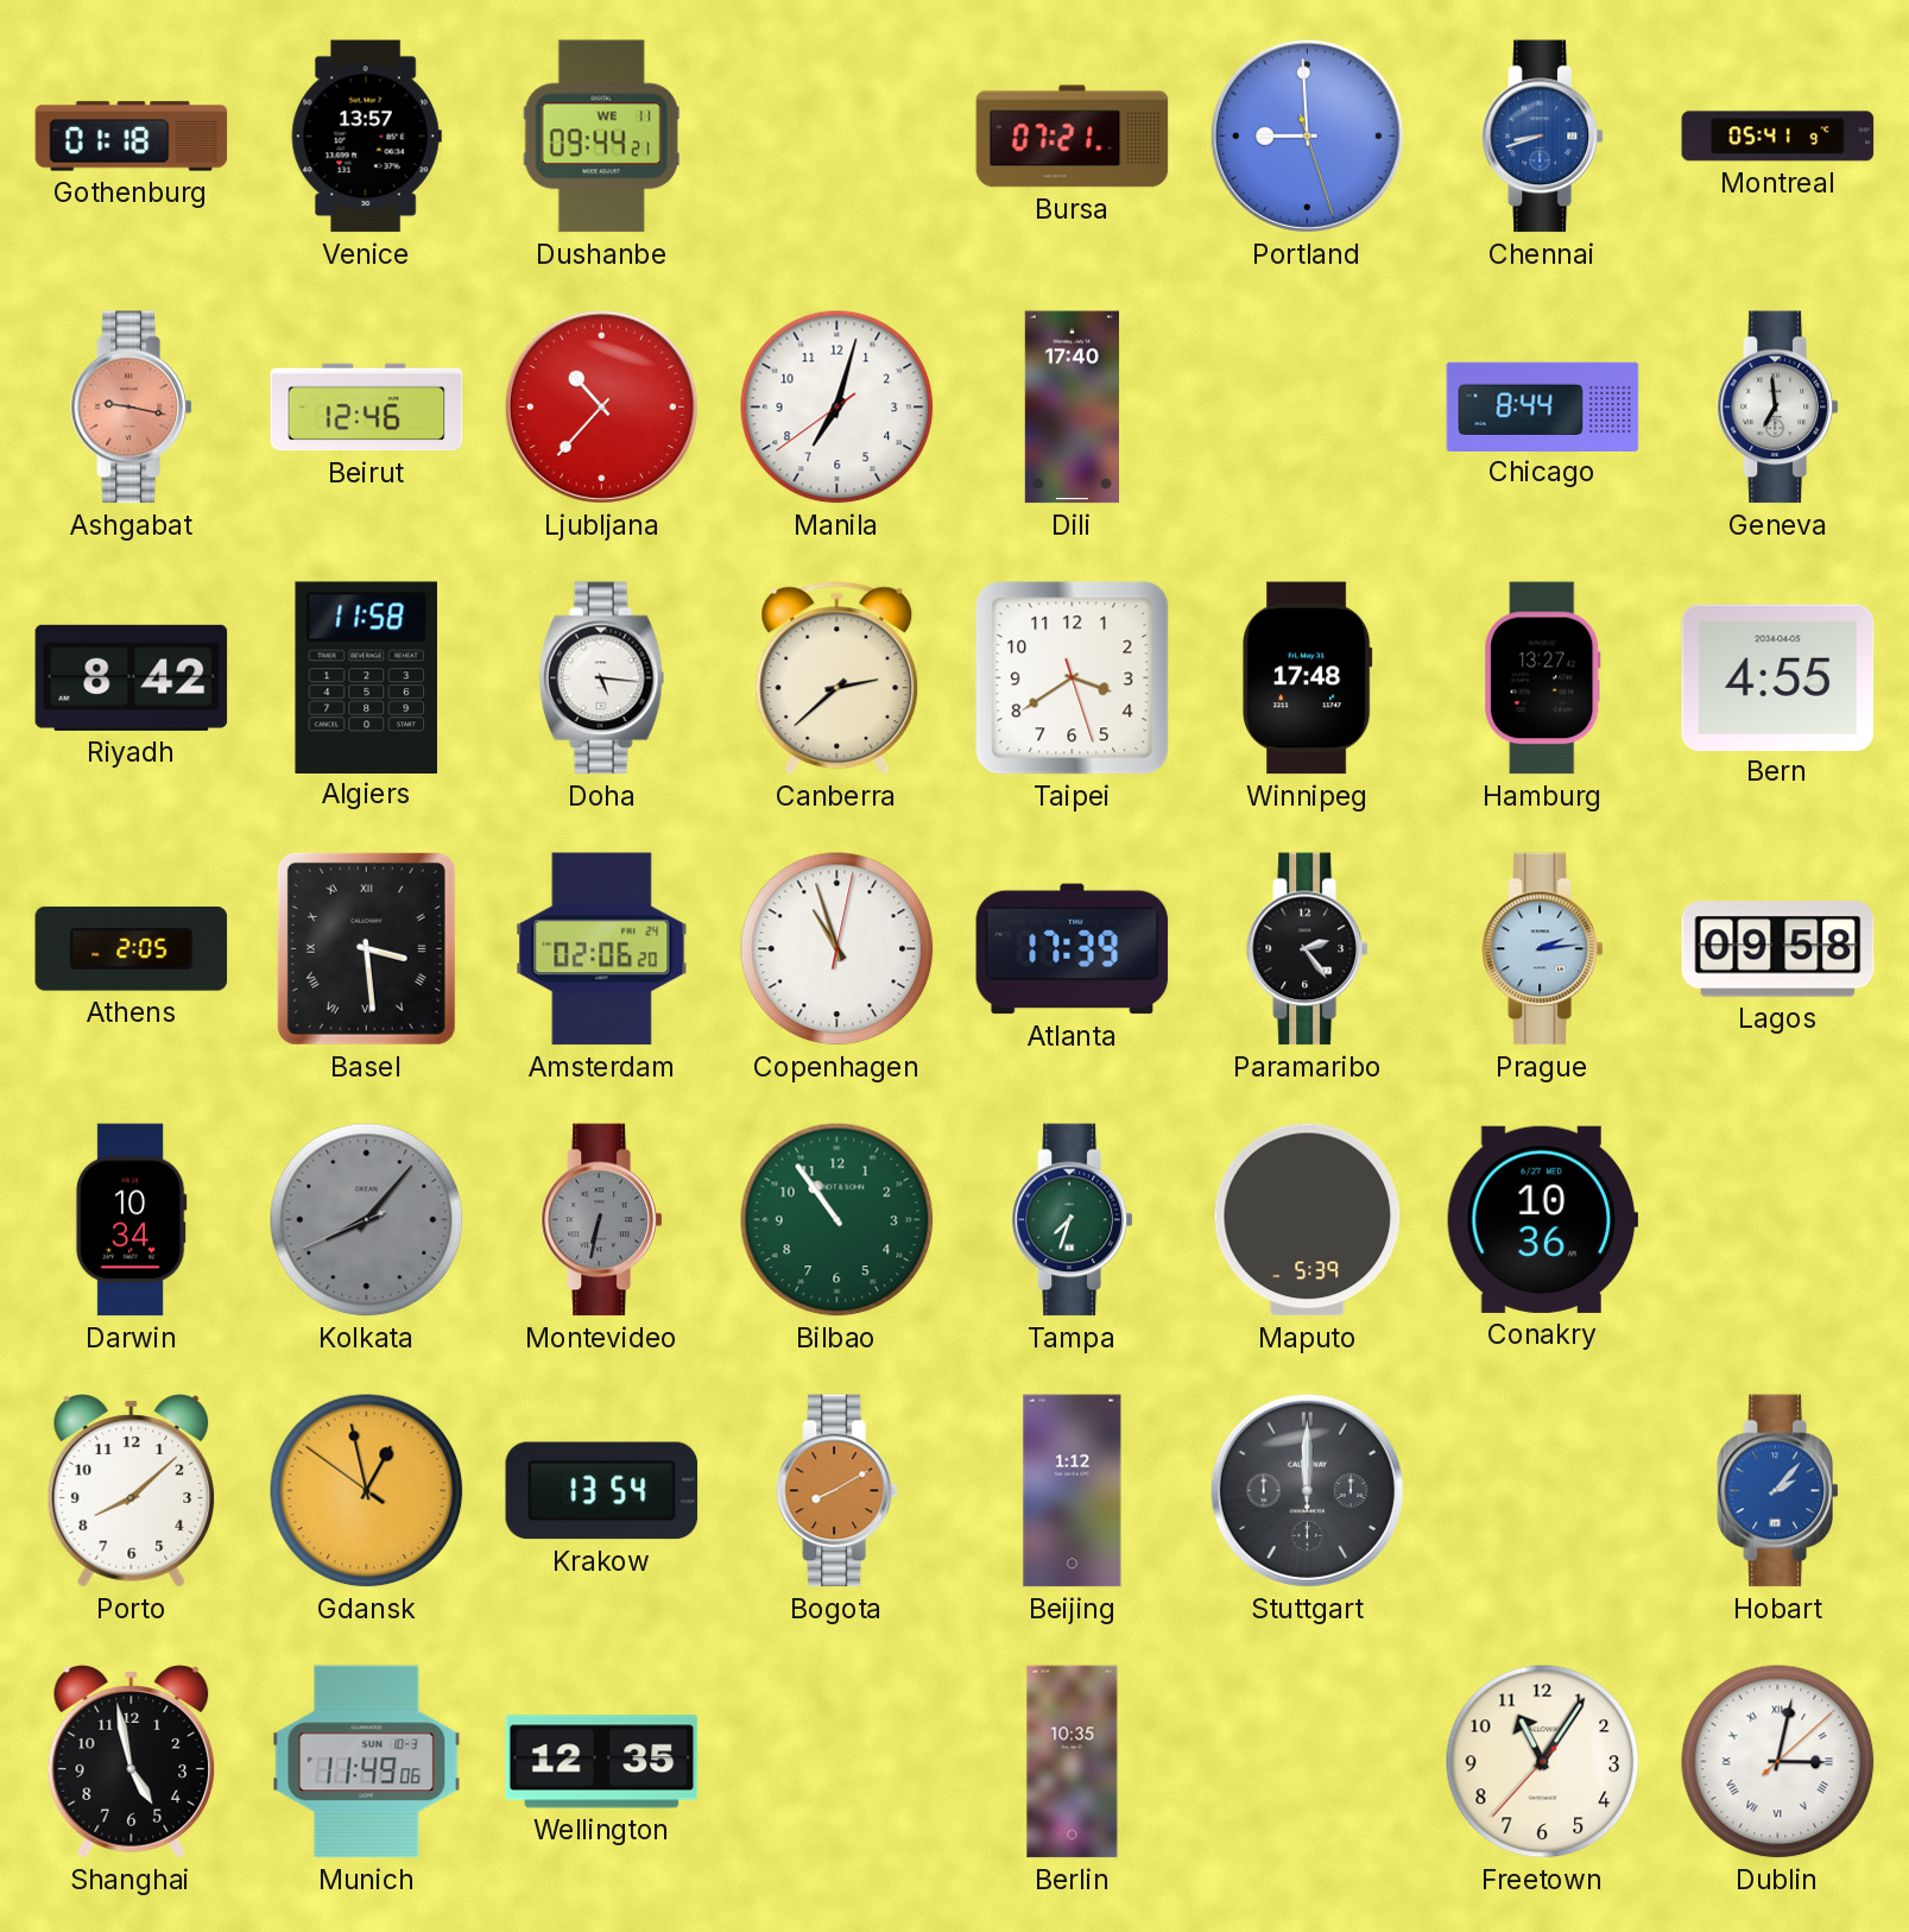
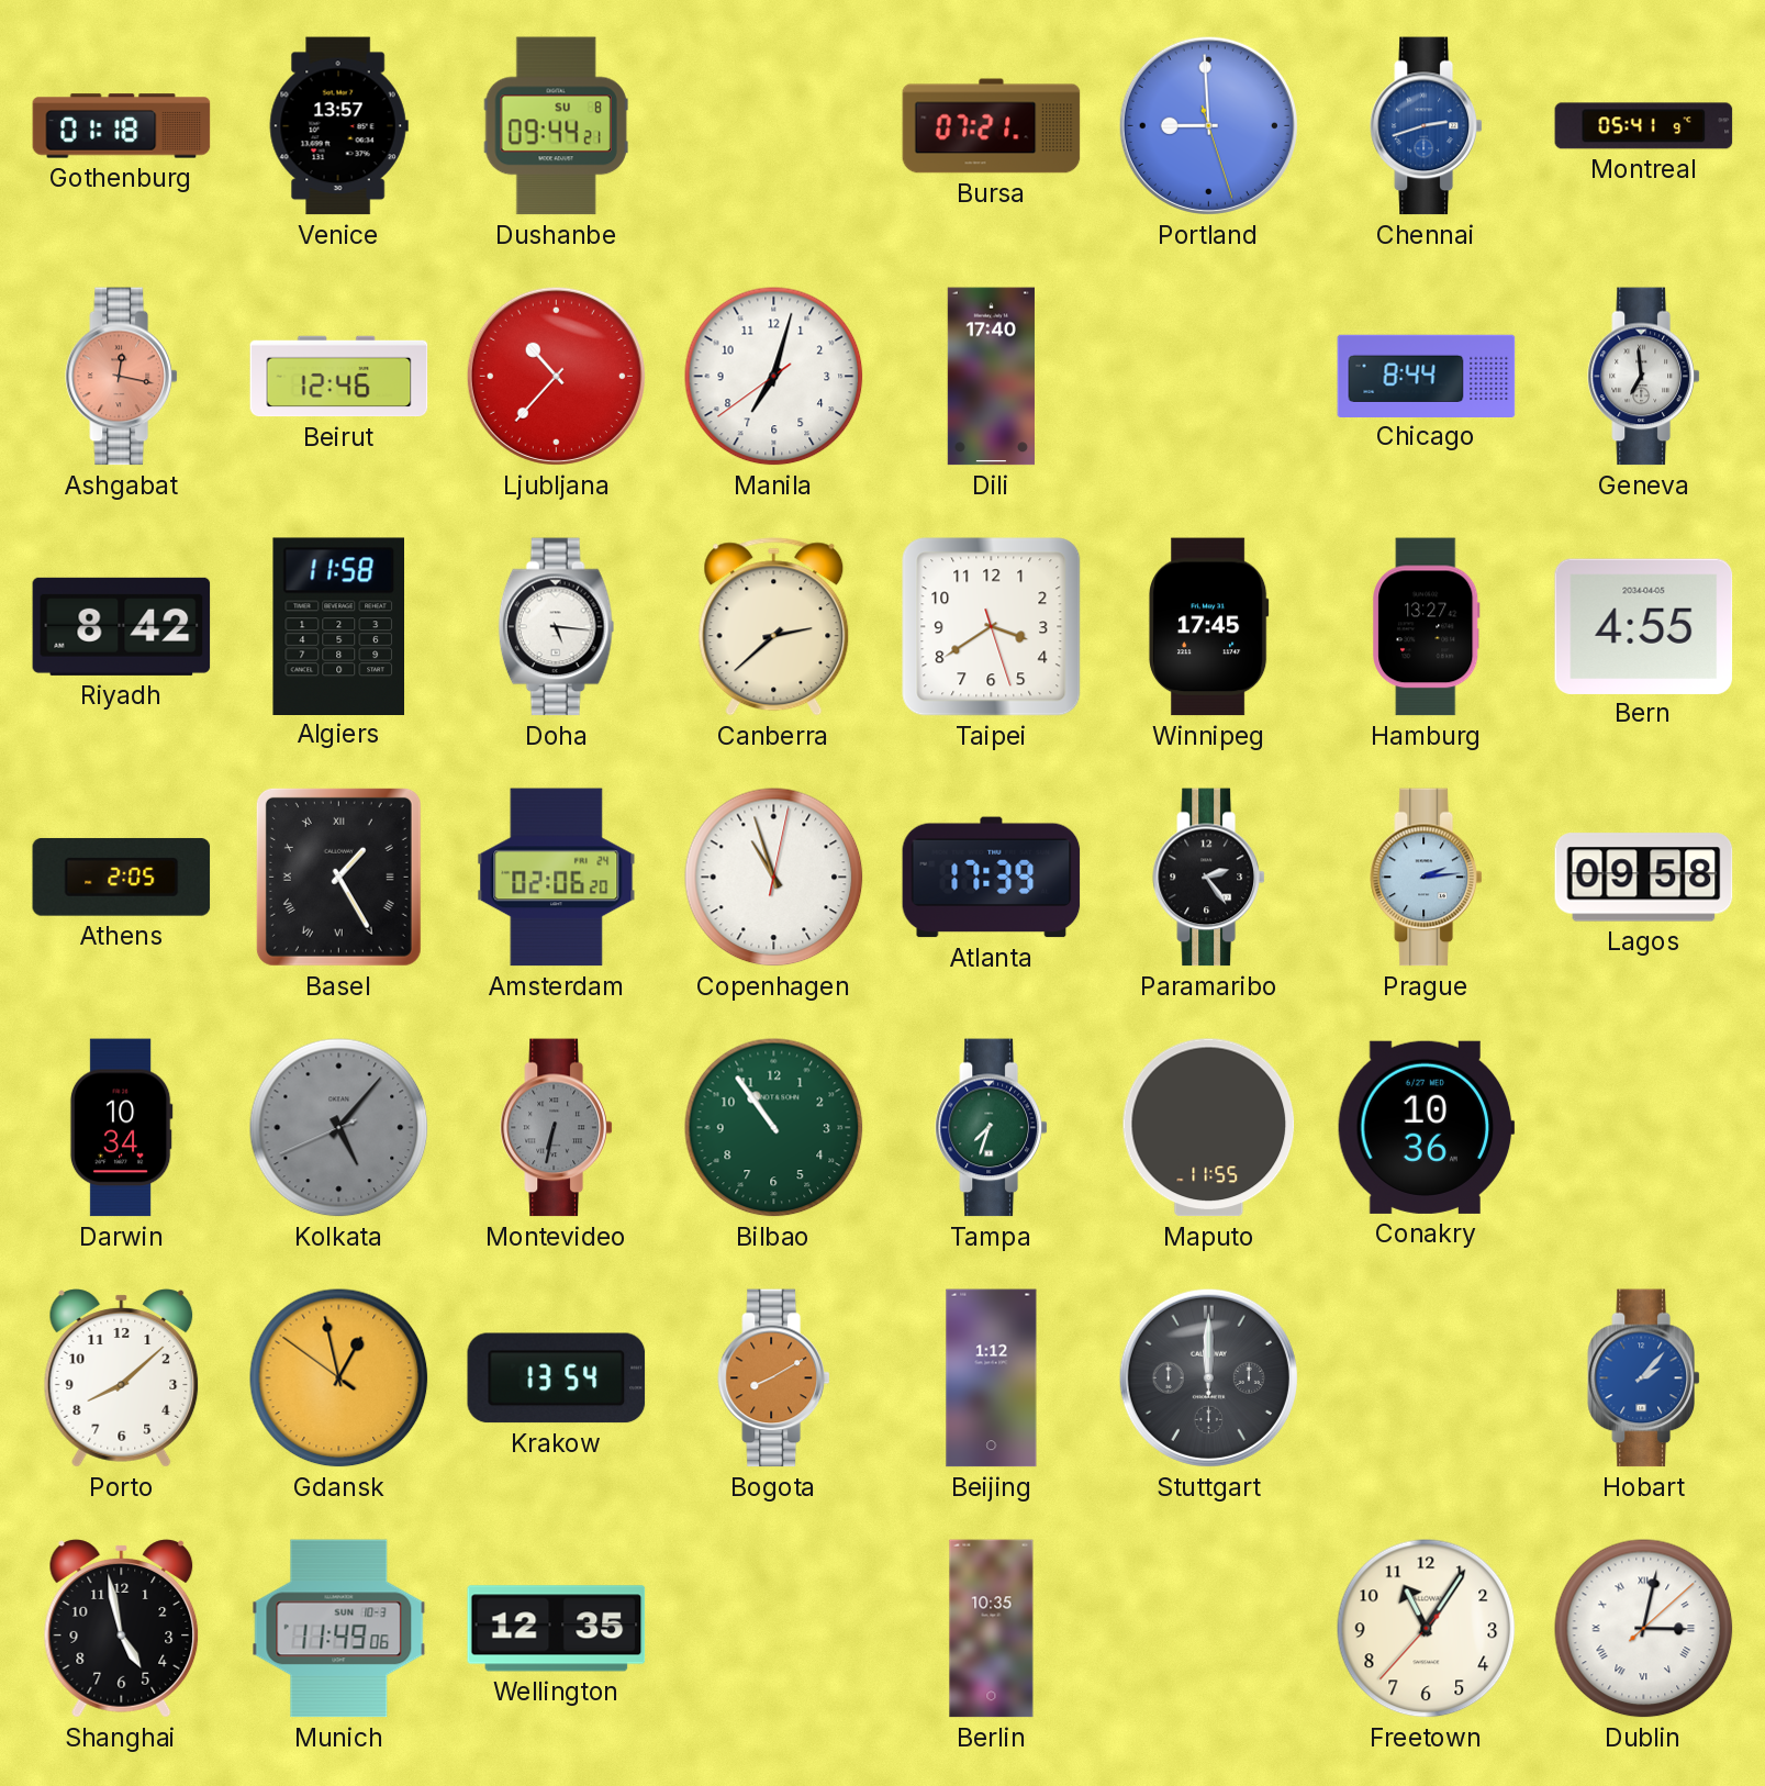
Dushanbe date: WE 11 -> SU 8
Chennai: 8:42 -> 2:42
Ashgabat: 9:17 -> 12:17
Winnipeg: 17:48 -> 17:45
Basel: 3:29 -> 1:25
Kolkata: 8:06 -> 5:06
Maputo: 5:39 -> 11:55
